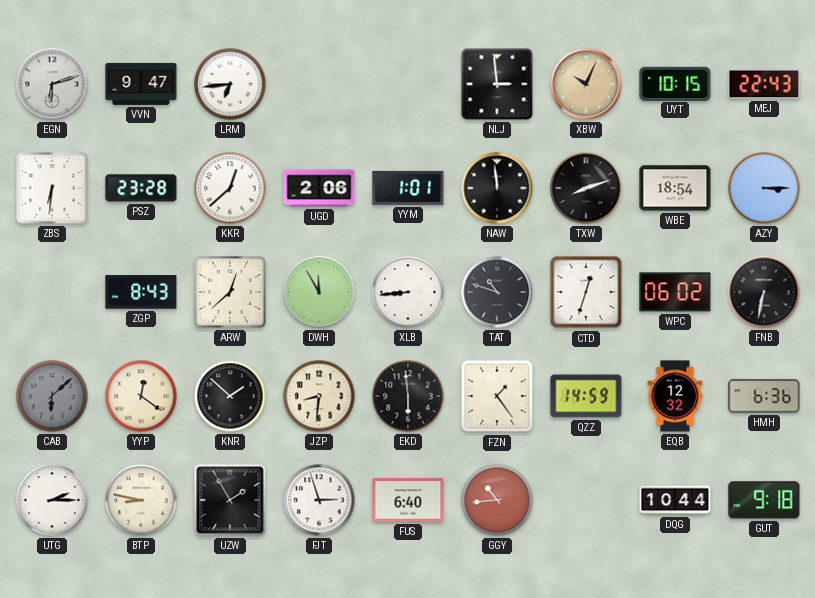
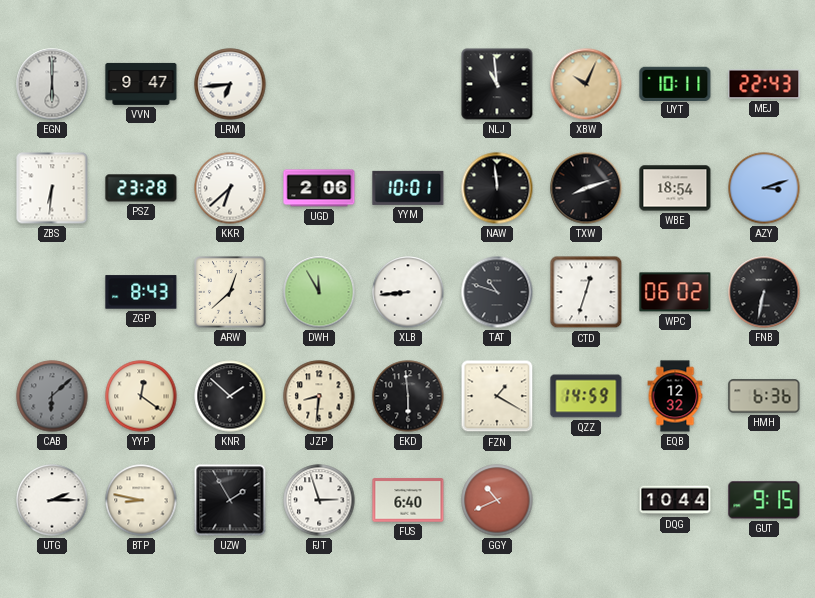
EGN: 6:12 -> 6:00
NLJ: 2:59 -> 10:59
UYT: 10:15 -> 10:11
KKR: 12:38 -> 6:38
YYM: 1:01 -> 10:01
AZY: 3:15 -> 3:12
FZN: 1:24 -> 1:20
GGY: 10:44 -> 10:41
GUT: 9:18 -> 9:15
